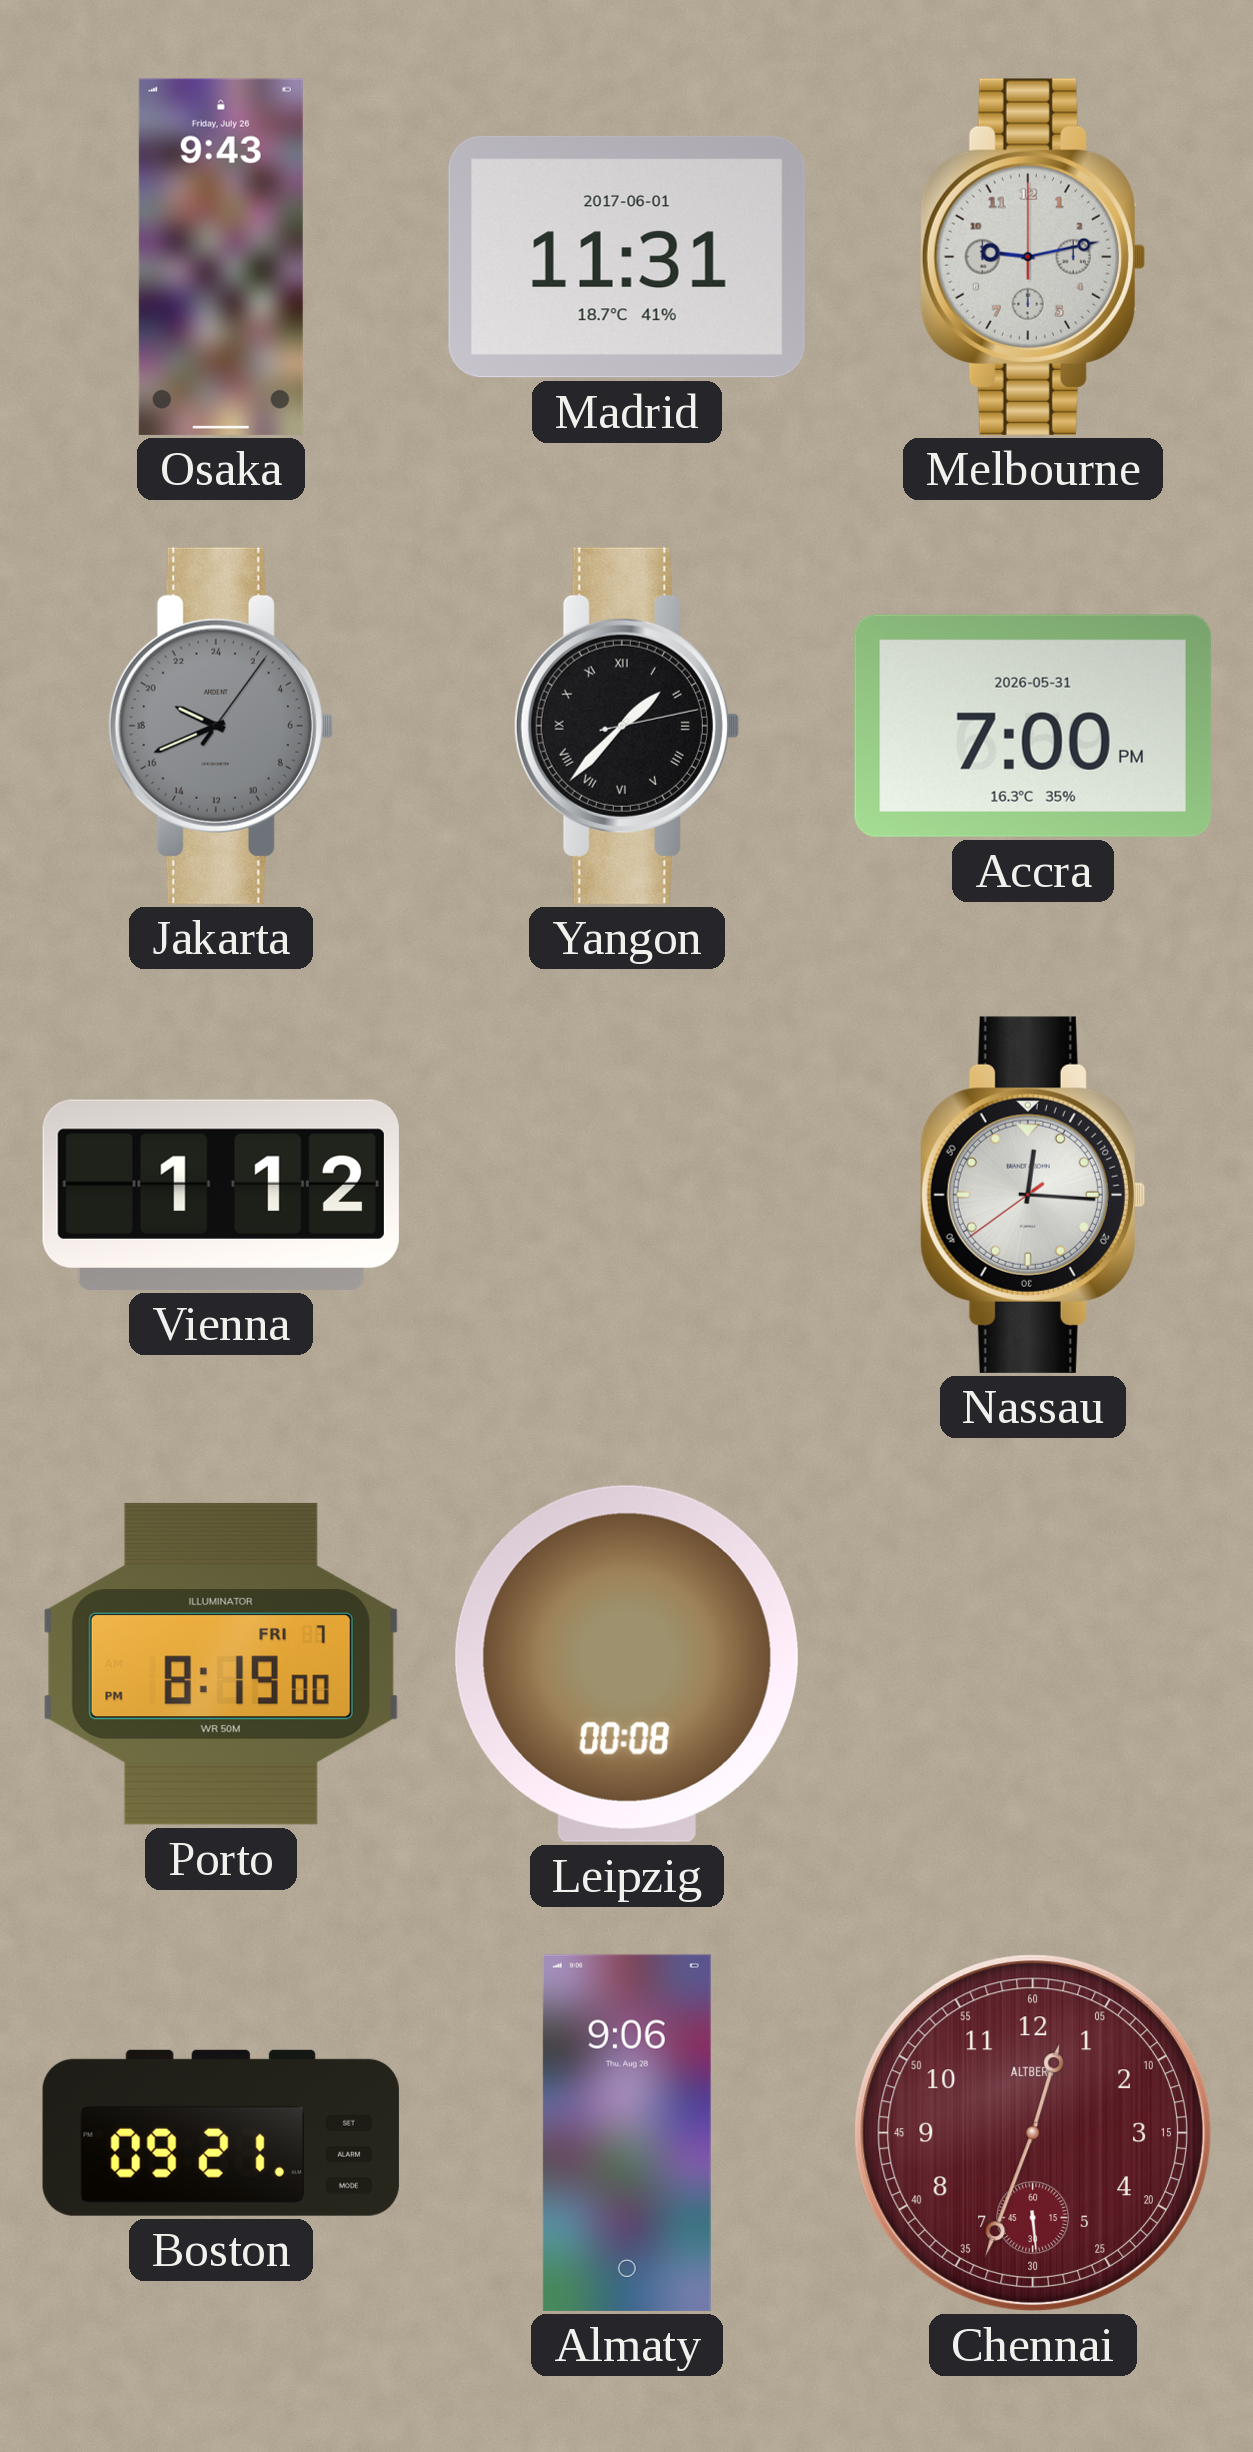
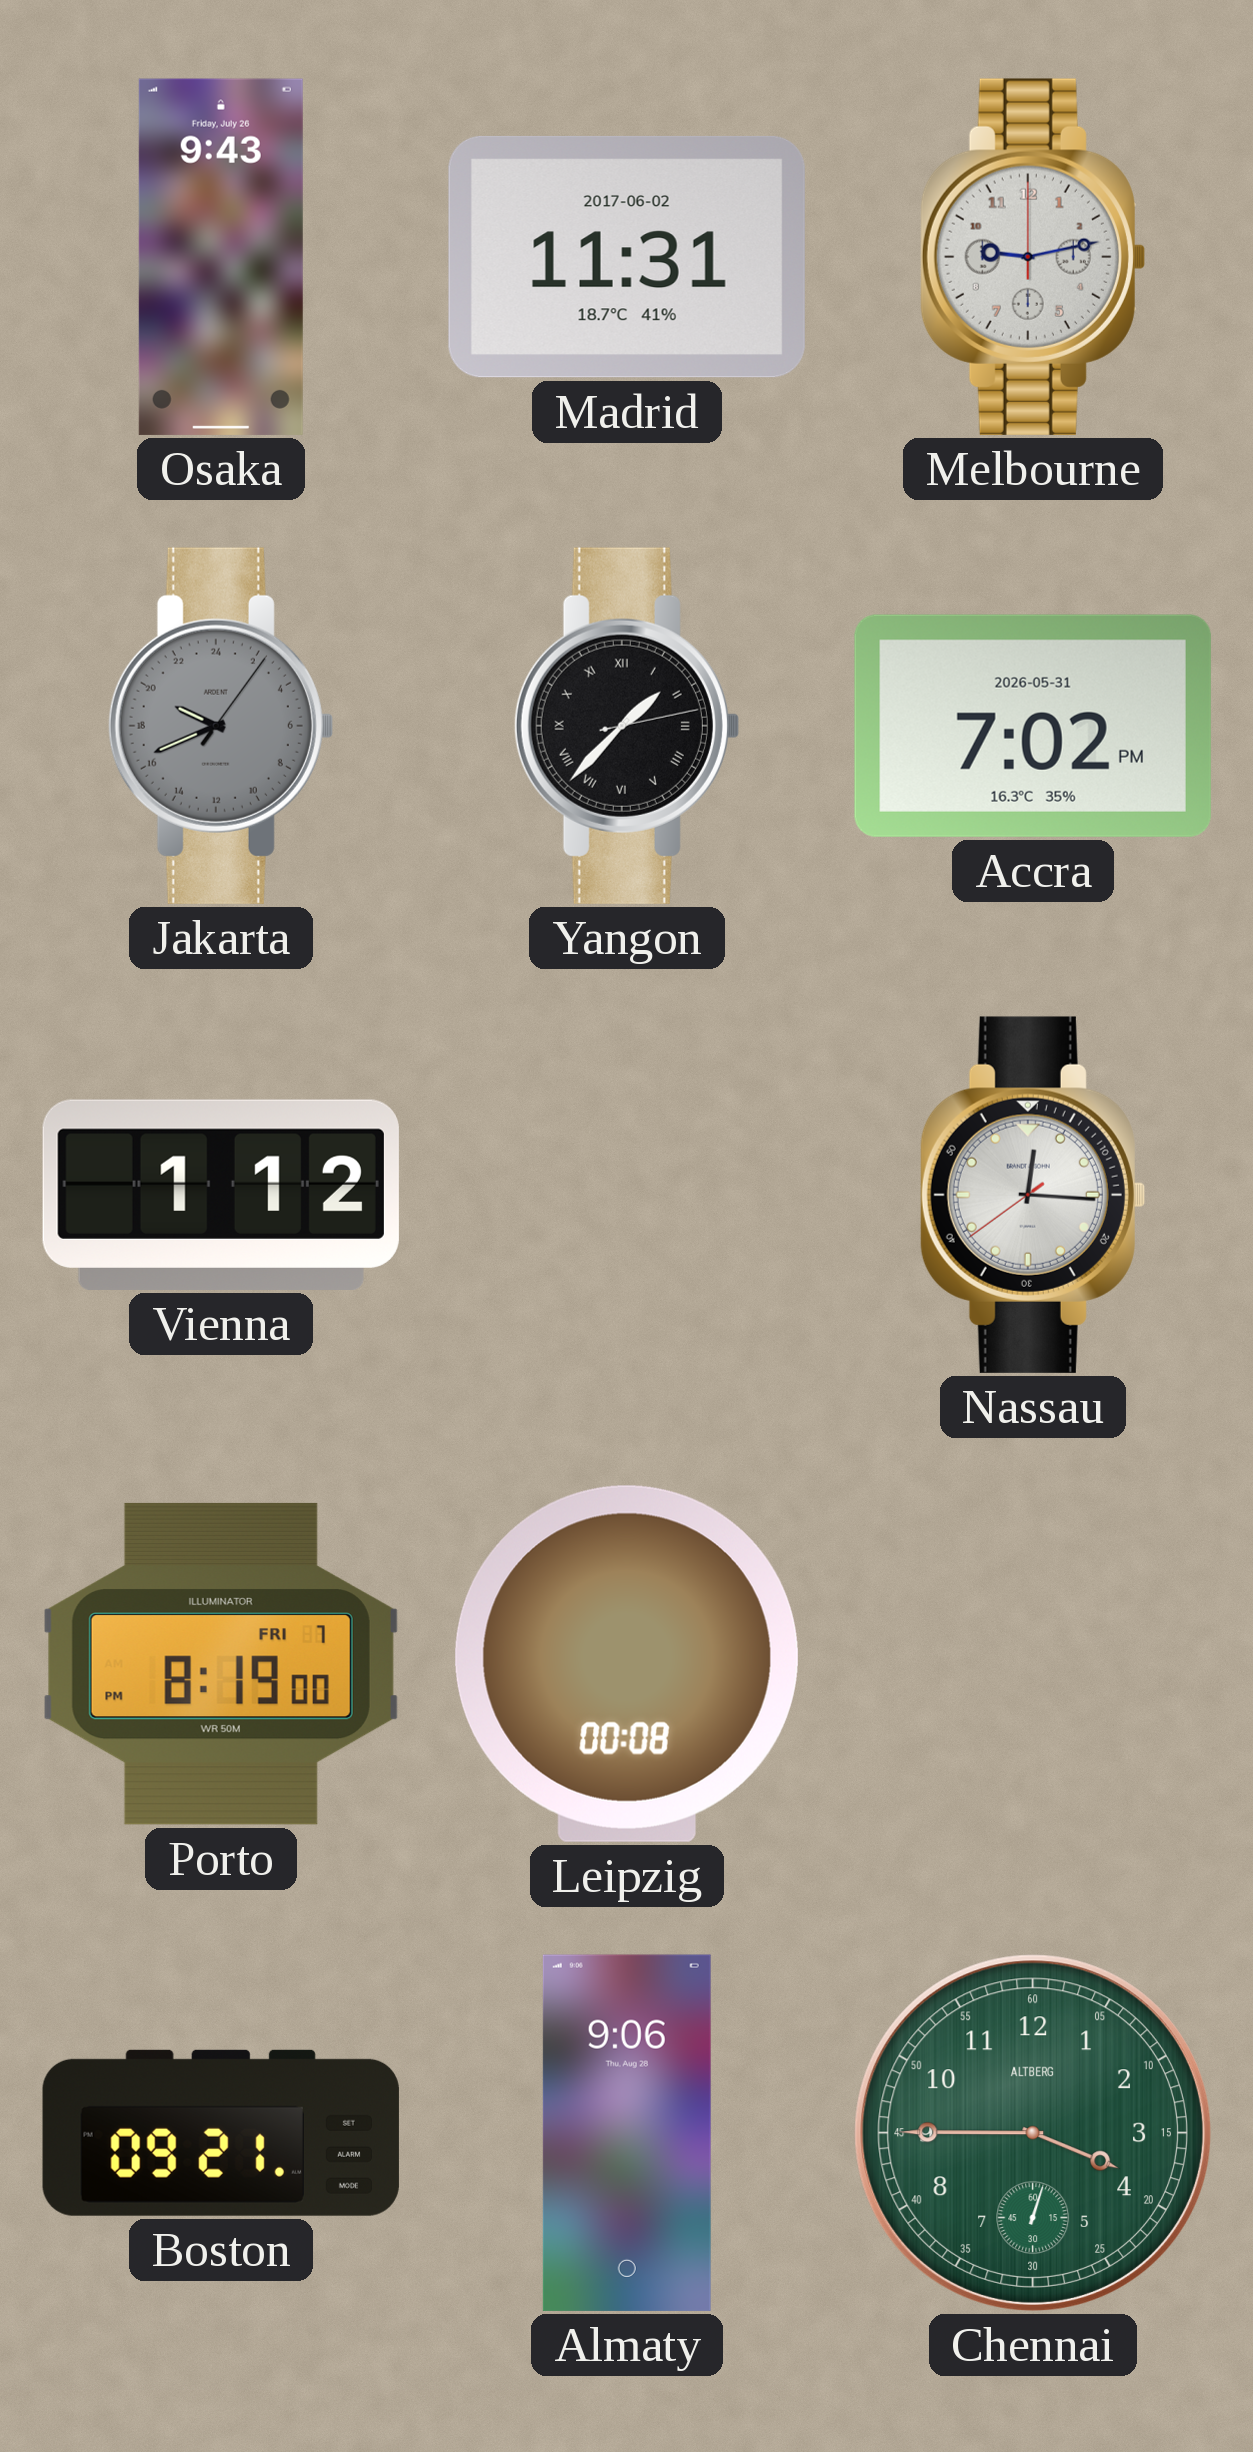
Madrid date: 2017-06-01 -> 2017-06-02
Accra: 7:00 -> 7:02
Chennai: 12:33 -> 3:45
Chennai dial: burgundy -> green
